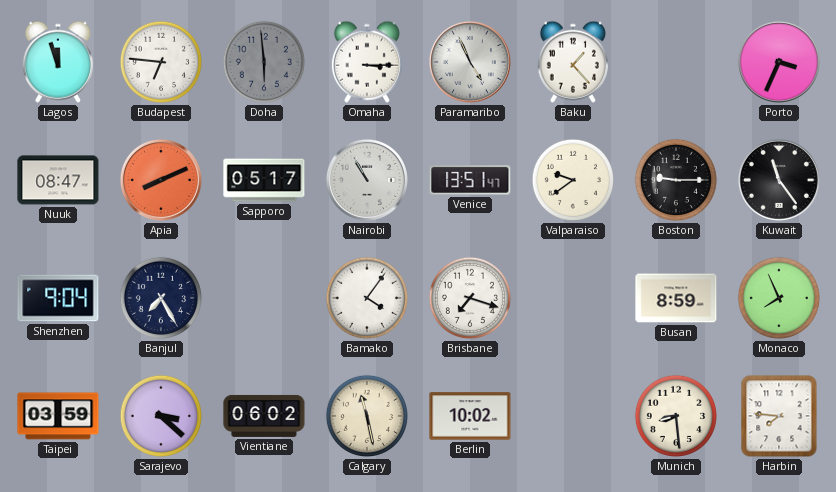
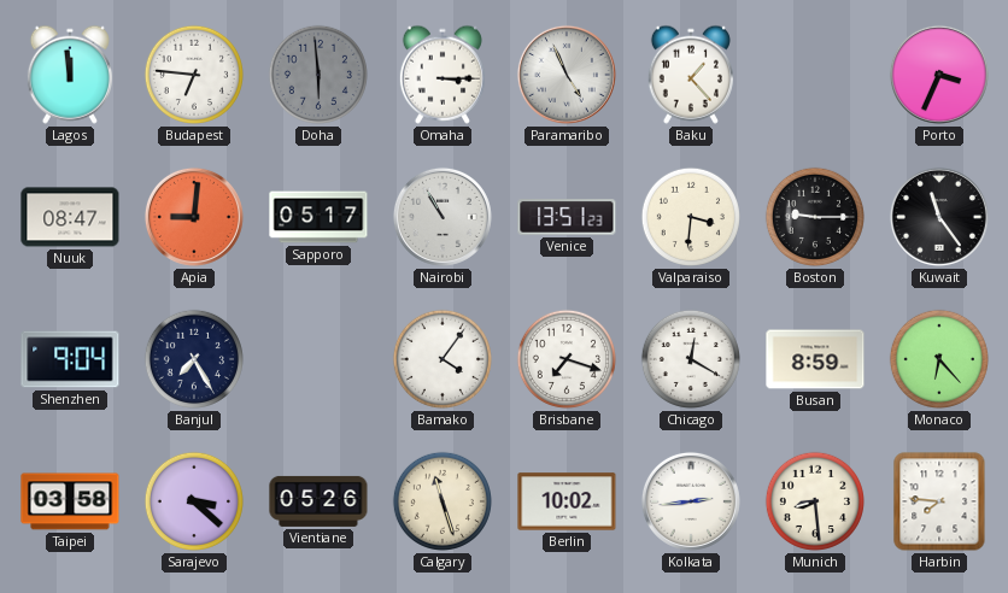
Lagos: 11:57 -> 11:59
Apia: 8:11 -> 9:01
Venice: 13:51:47 -> 13:51:23
Valparaiso: 9:39 -> 3:31
Chicago: none -> 12:20
Monaco: 7:56 -> 6:23
Taipei: 03:59 -> 03:58
Vientiane: 06:02 -> 05:26
Calgary: 11:28 -> 11:27
Kolkata: none -> 2:44
